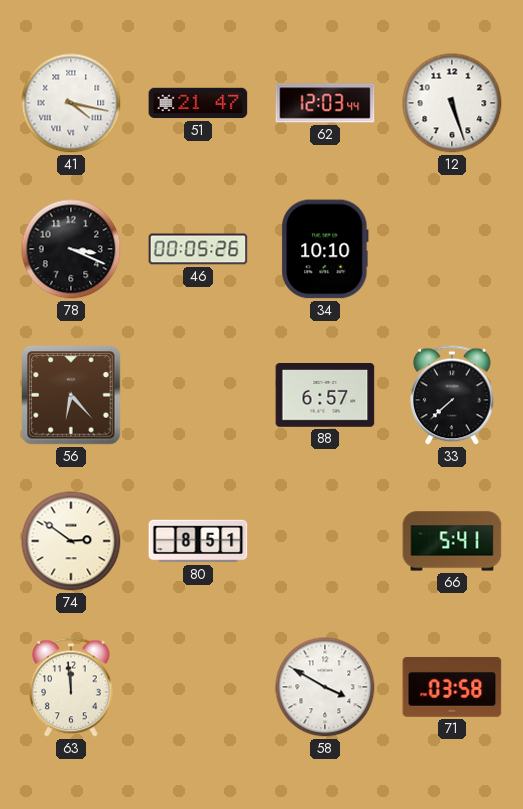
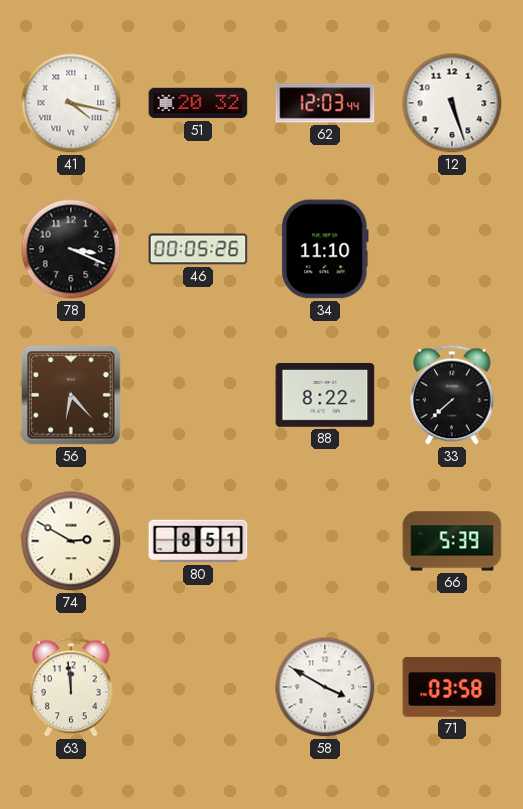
51: 21:47 -> 20:32
34: 10:10 -> 11:10
88: 6:57 -> 8:22
74: 2:51 -> 2:50
66: 5:41 -> 5:39
